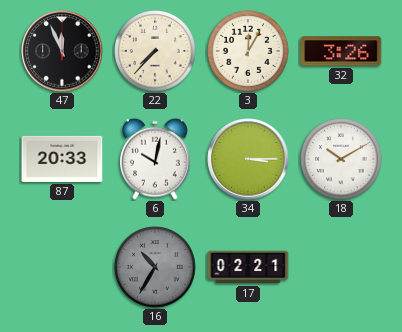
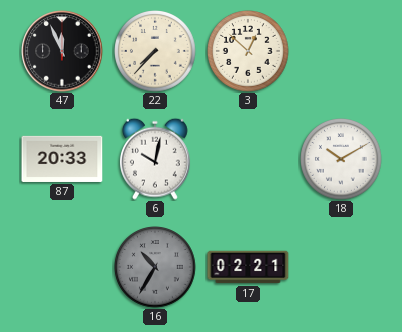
3: 12:05 -> 12:52
32: 3:26 -> none
34: 3:15 -> none
